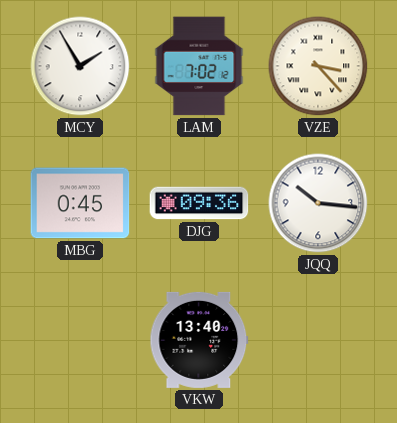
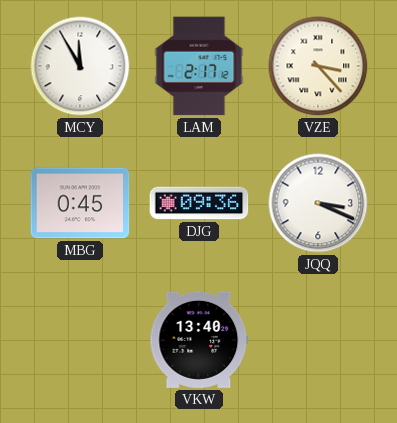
MCY: 1:55 -> 11:55
LAM: 7:02 -> 2:17
JQQ: 10:16 -> 3:19
